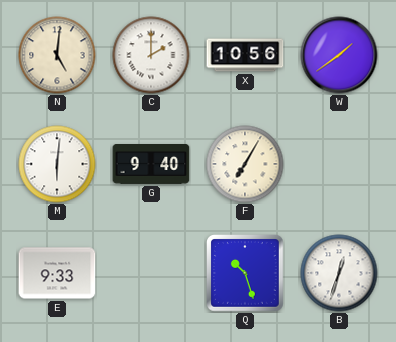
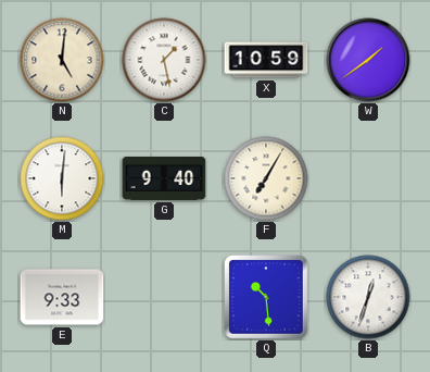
C: 2:00 -> 1:28
X: 10:56 -> 10:59
Q: 10:27 -> 10:29
